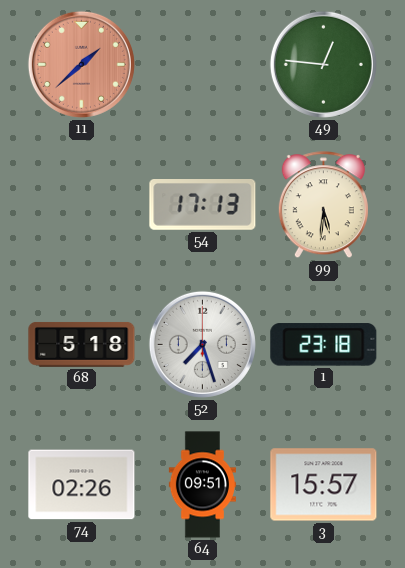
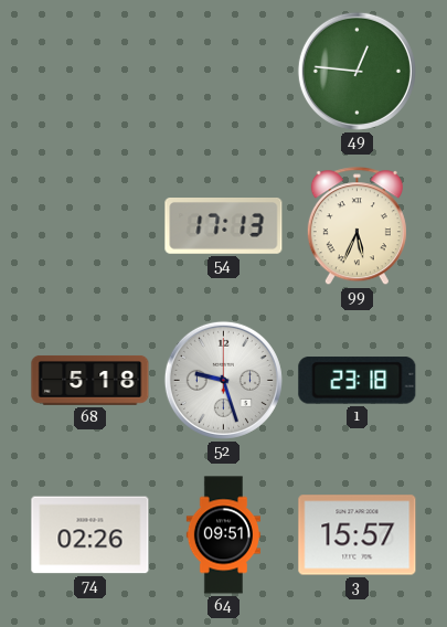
11: 1:38 -> none
99: 5:31 -> 5:34
52: 7:27 -> 9:27
